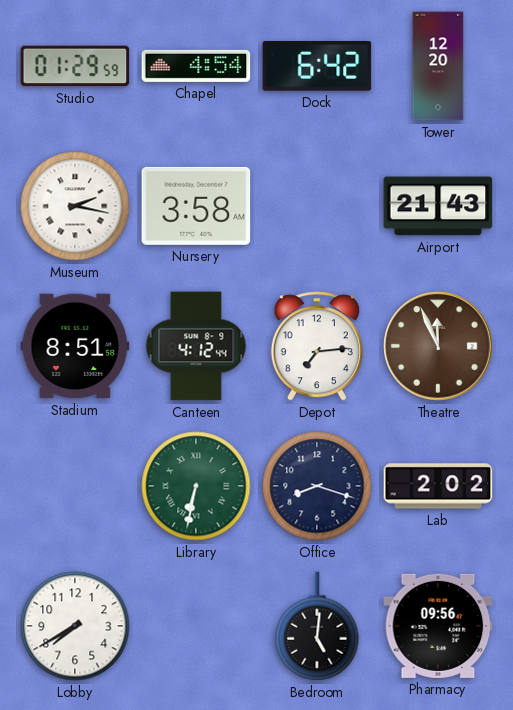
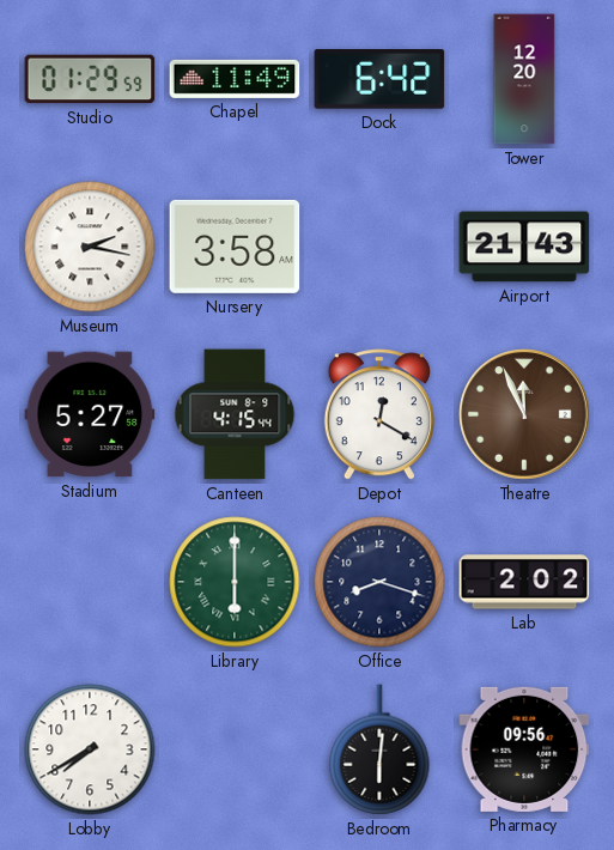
Chapel: 4:54 -> 11:49
Stadium: 8:51 -> 5:27
Canteen: 4:12 -> 4:15
Depot: 7:14 -> 12:20
Library: 6:32 -> 6:00
Bedroom: 5:01 -> 6:01
